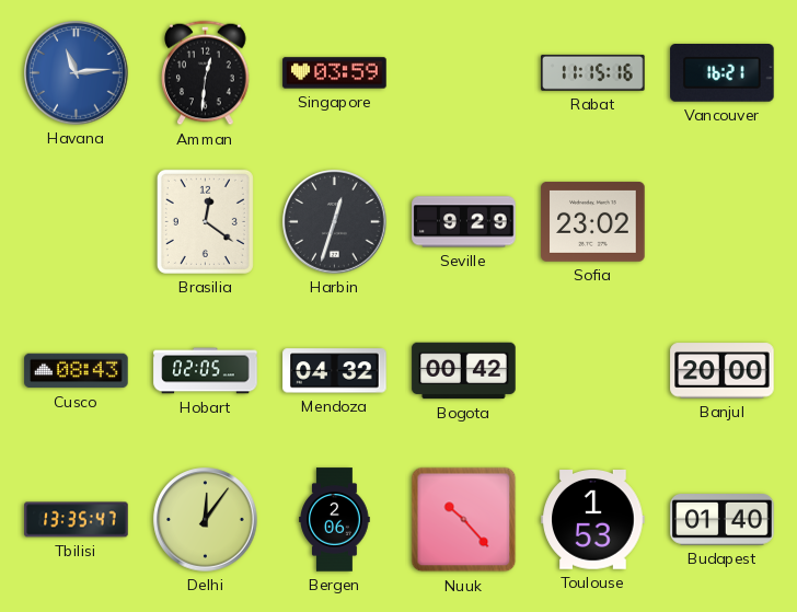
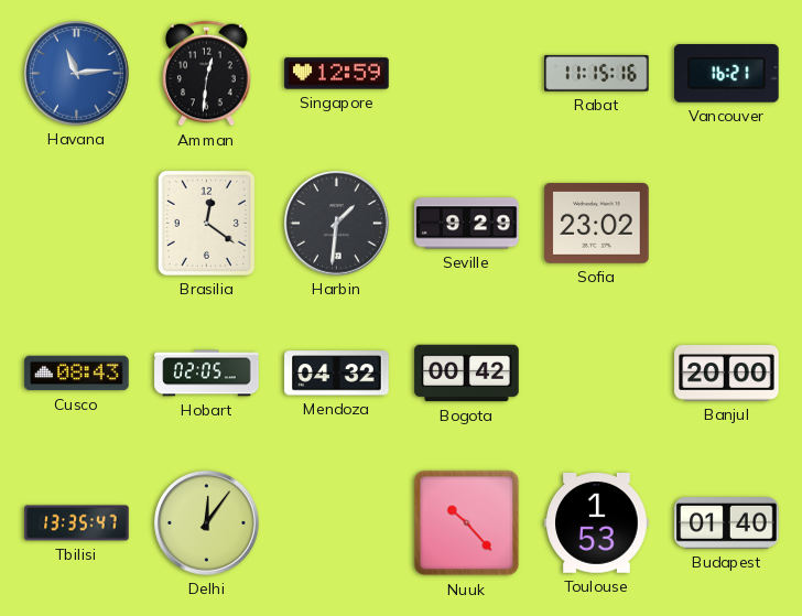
Singapore: 03:59 -> 12:59
Harbin: 12:33 -> 1:31
Bergen: 2:06 -> none
